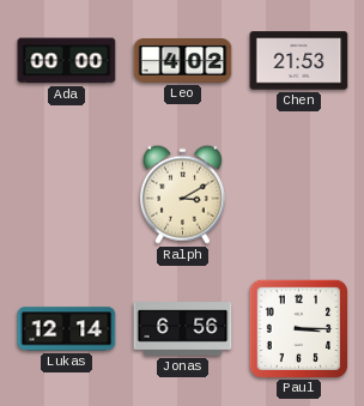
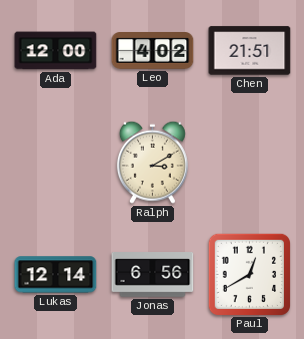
Ada: 00:00 -> 12:00
Chen: 21:53 -> 21:51
Paul: 3:15 -> 12:40
